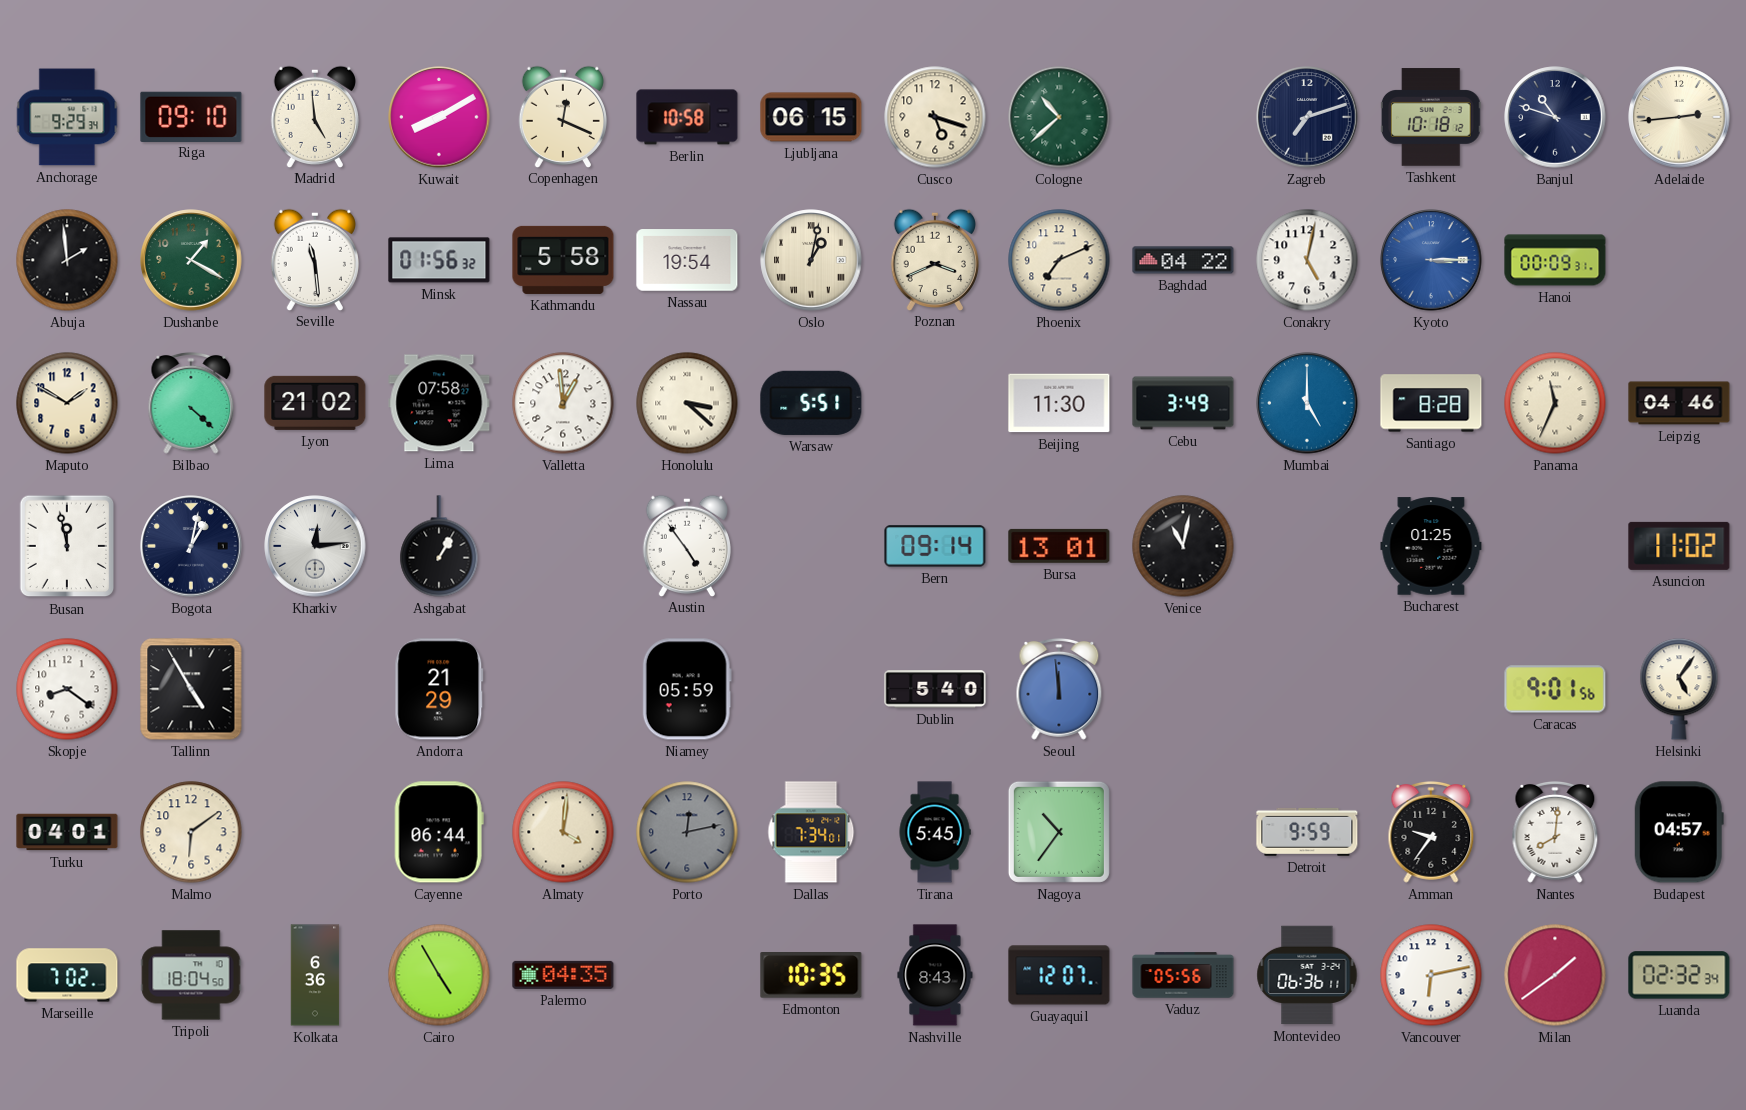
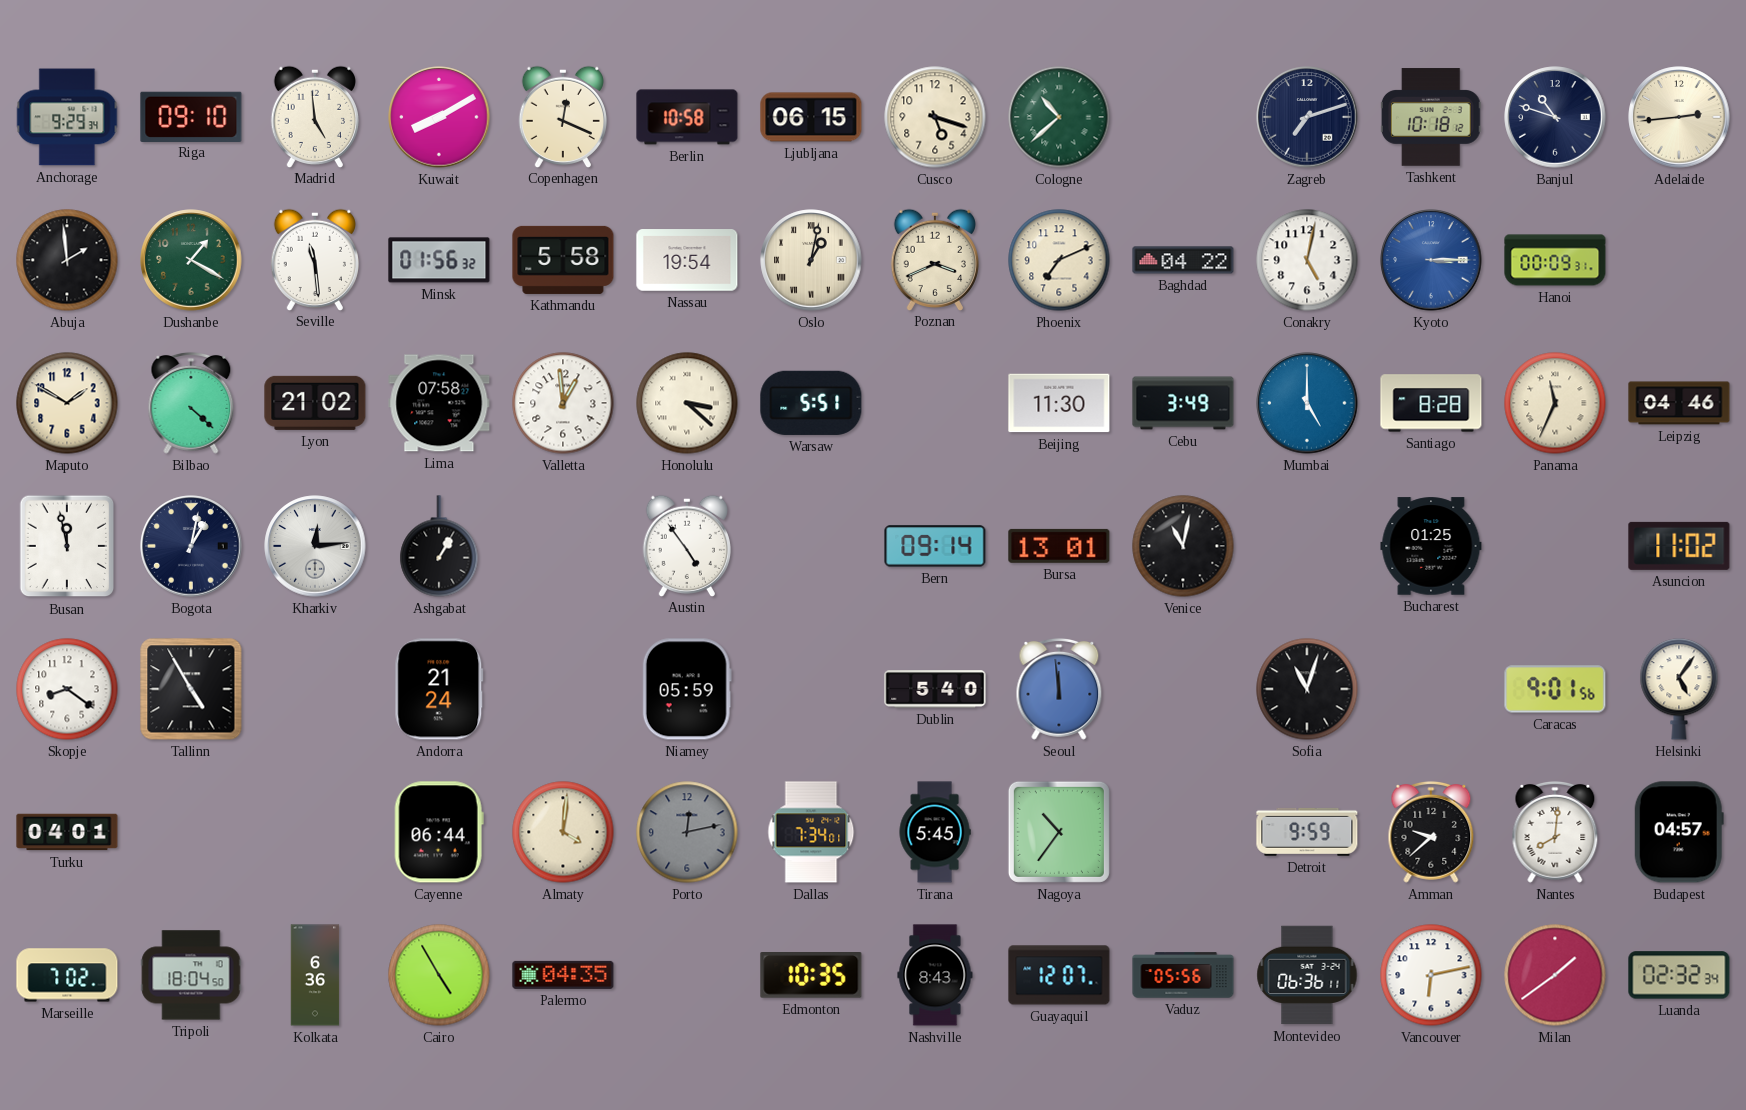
Andorra: 21:29 -> 21:24
Sofia: none -> 11:03
Malmo: 6:09 -> none
Amman: 9:36 -> 9:38
